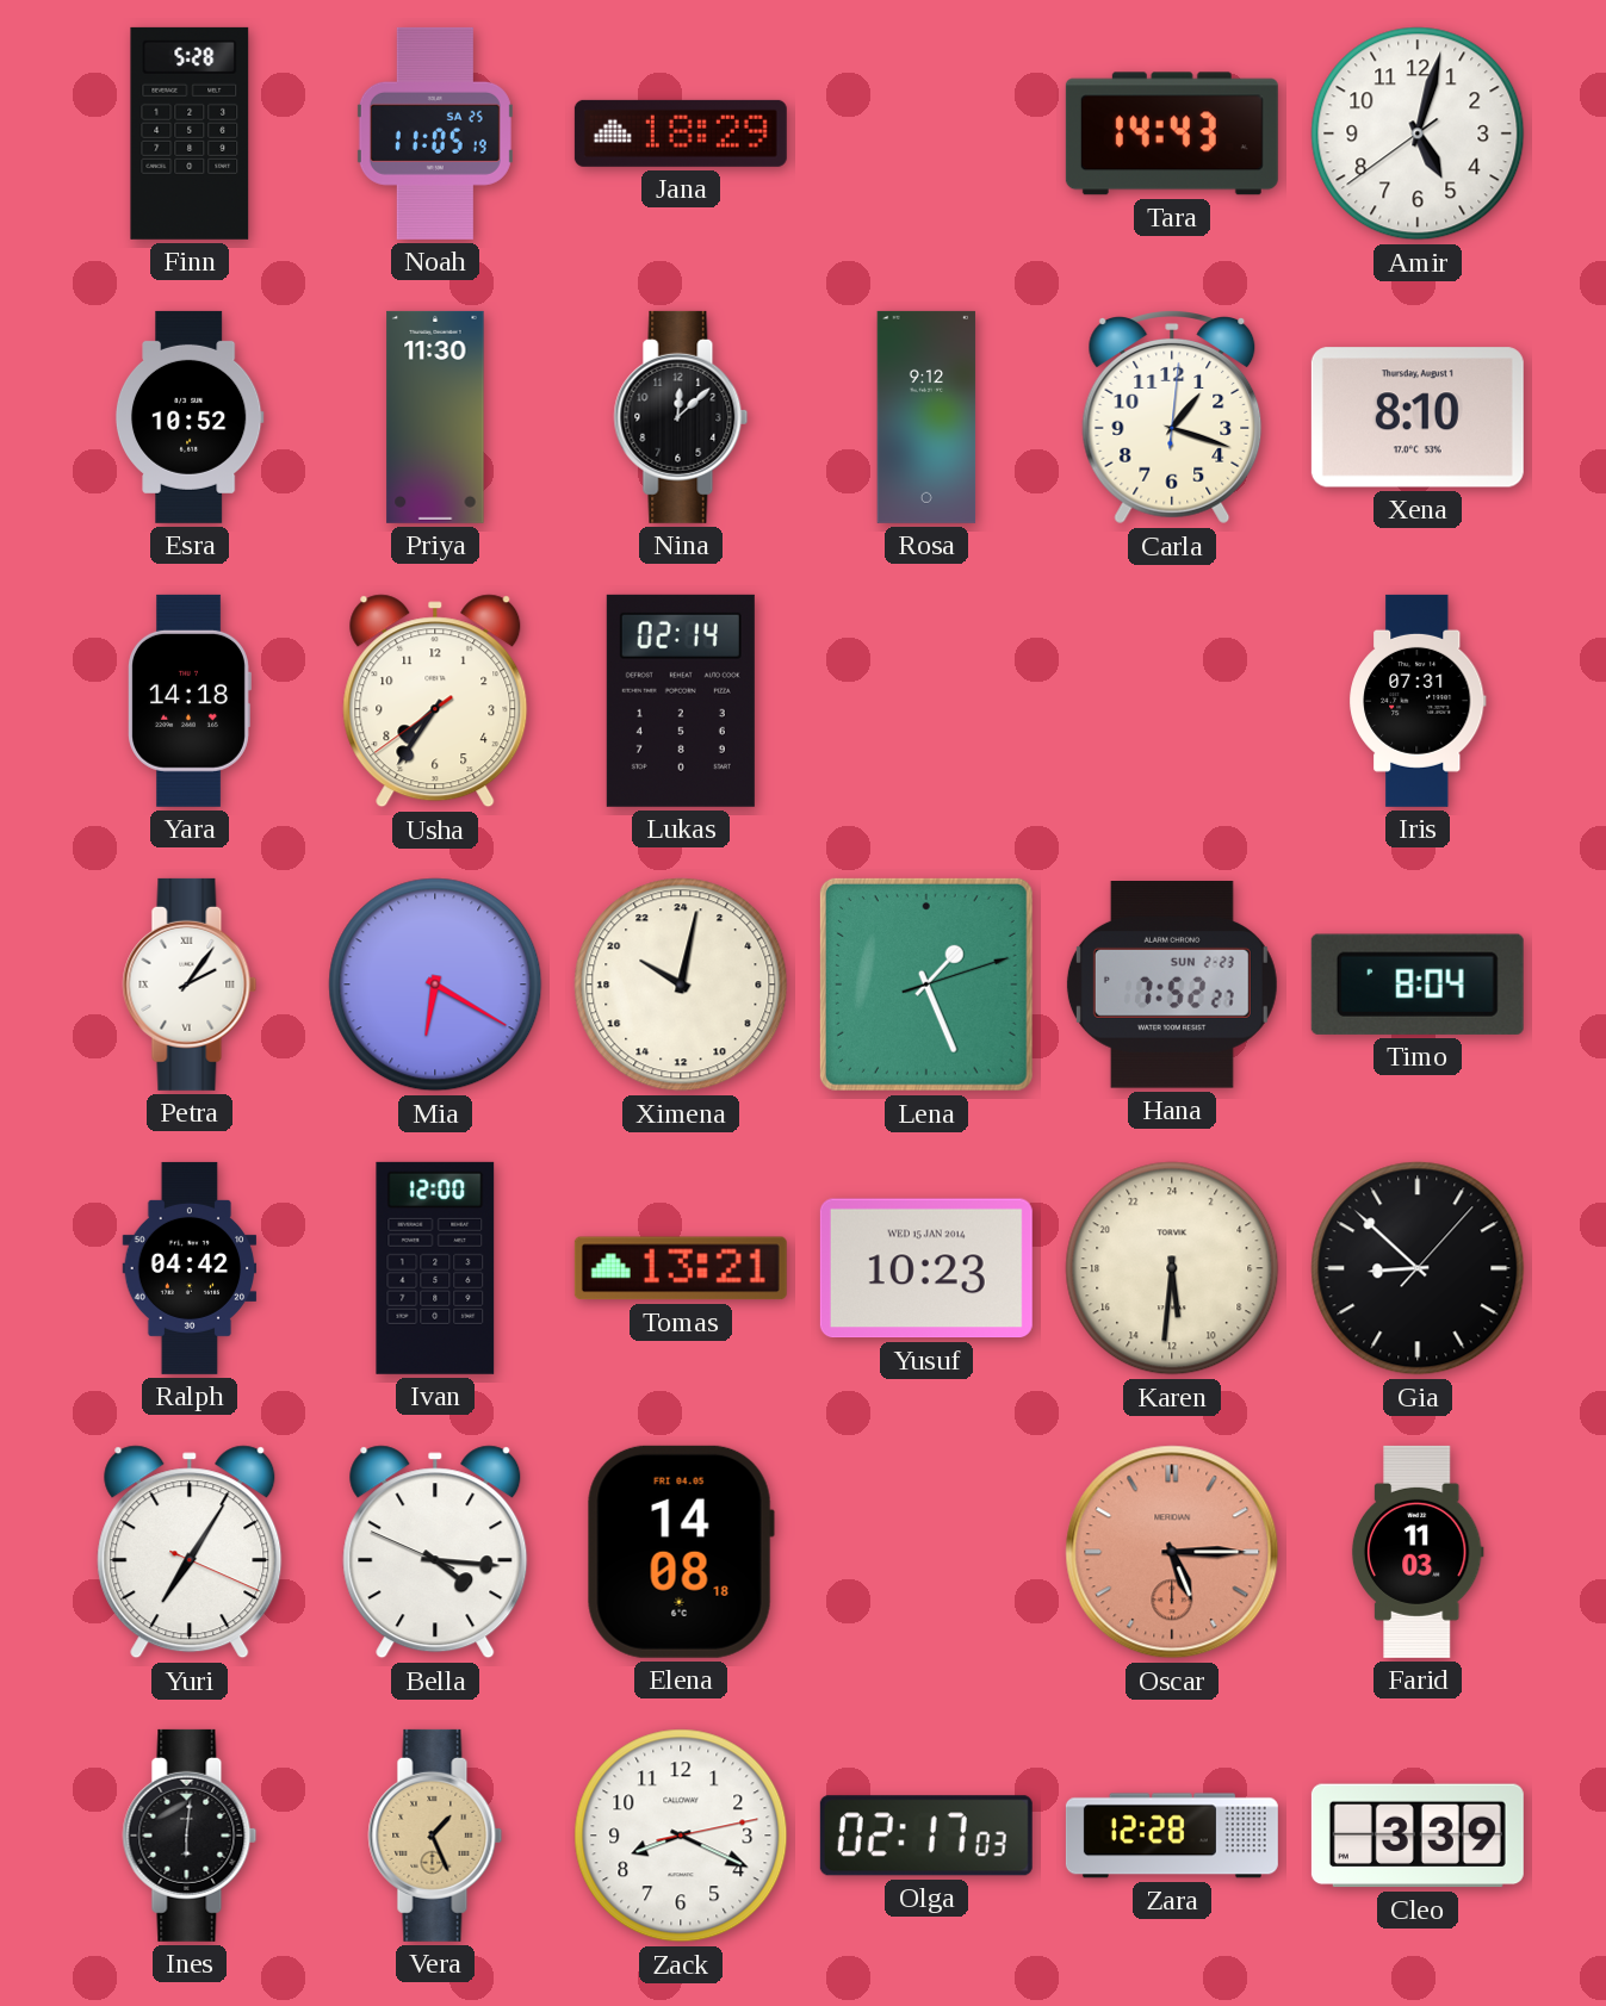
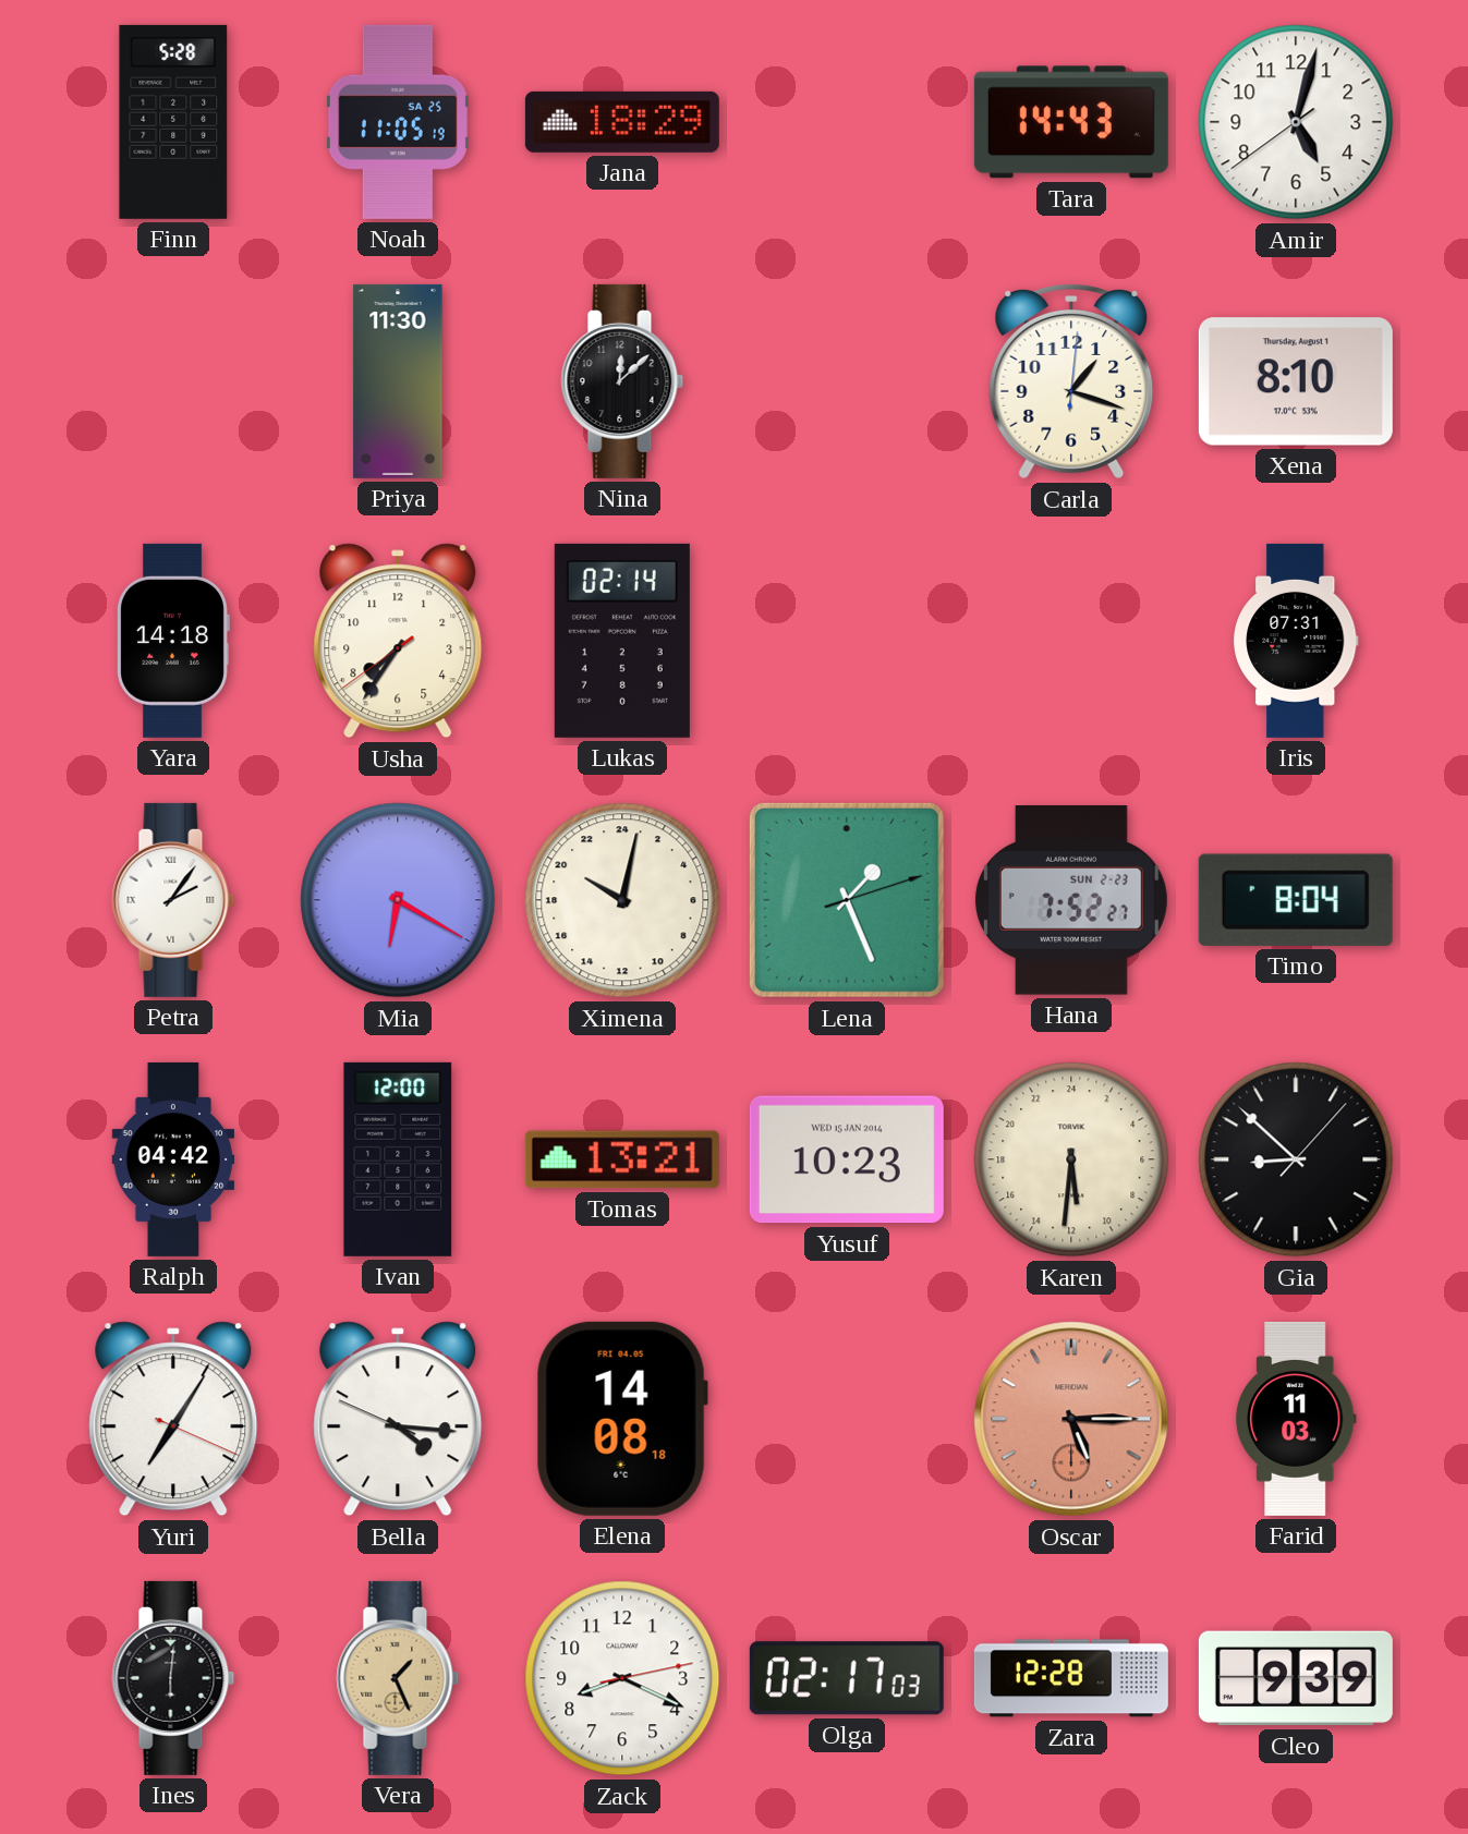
Esra: 10:52 -> none
Rosa: 9:12 -> none
Cleo: 3:39 -> 9:39
